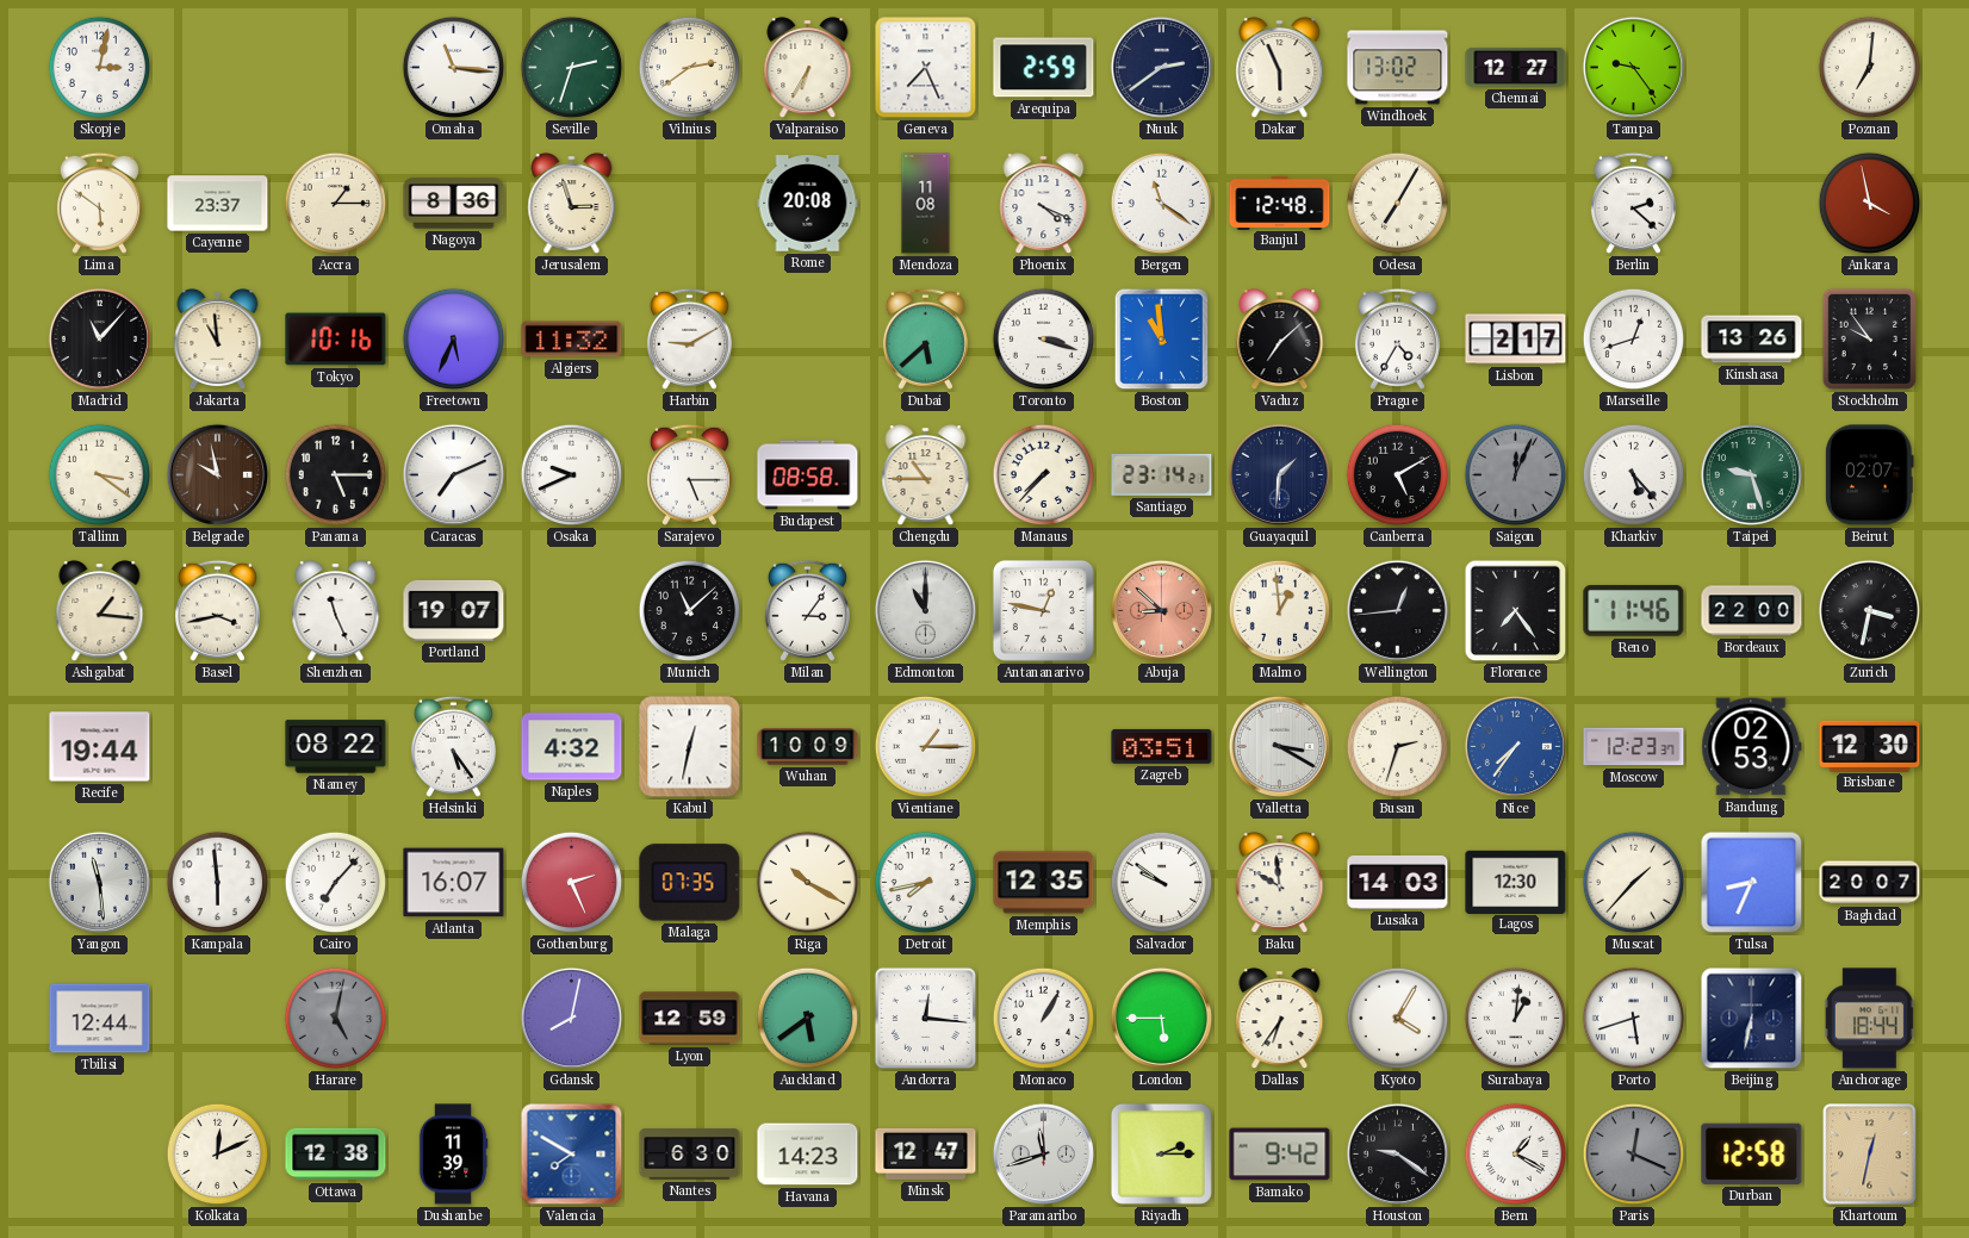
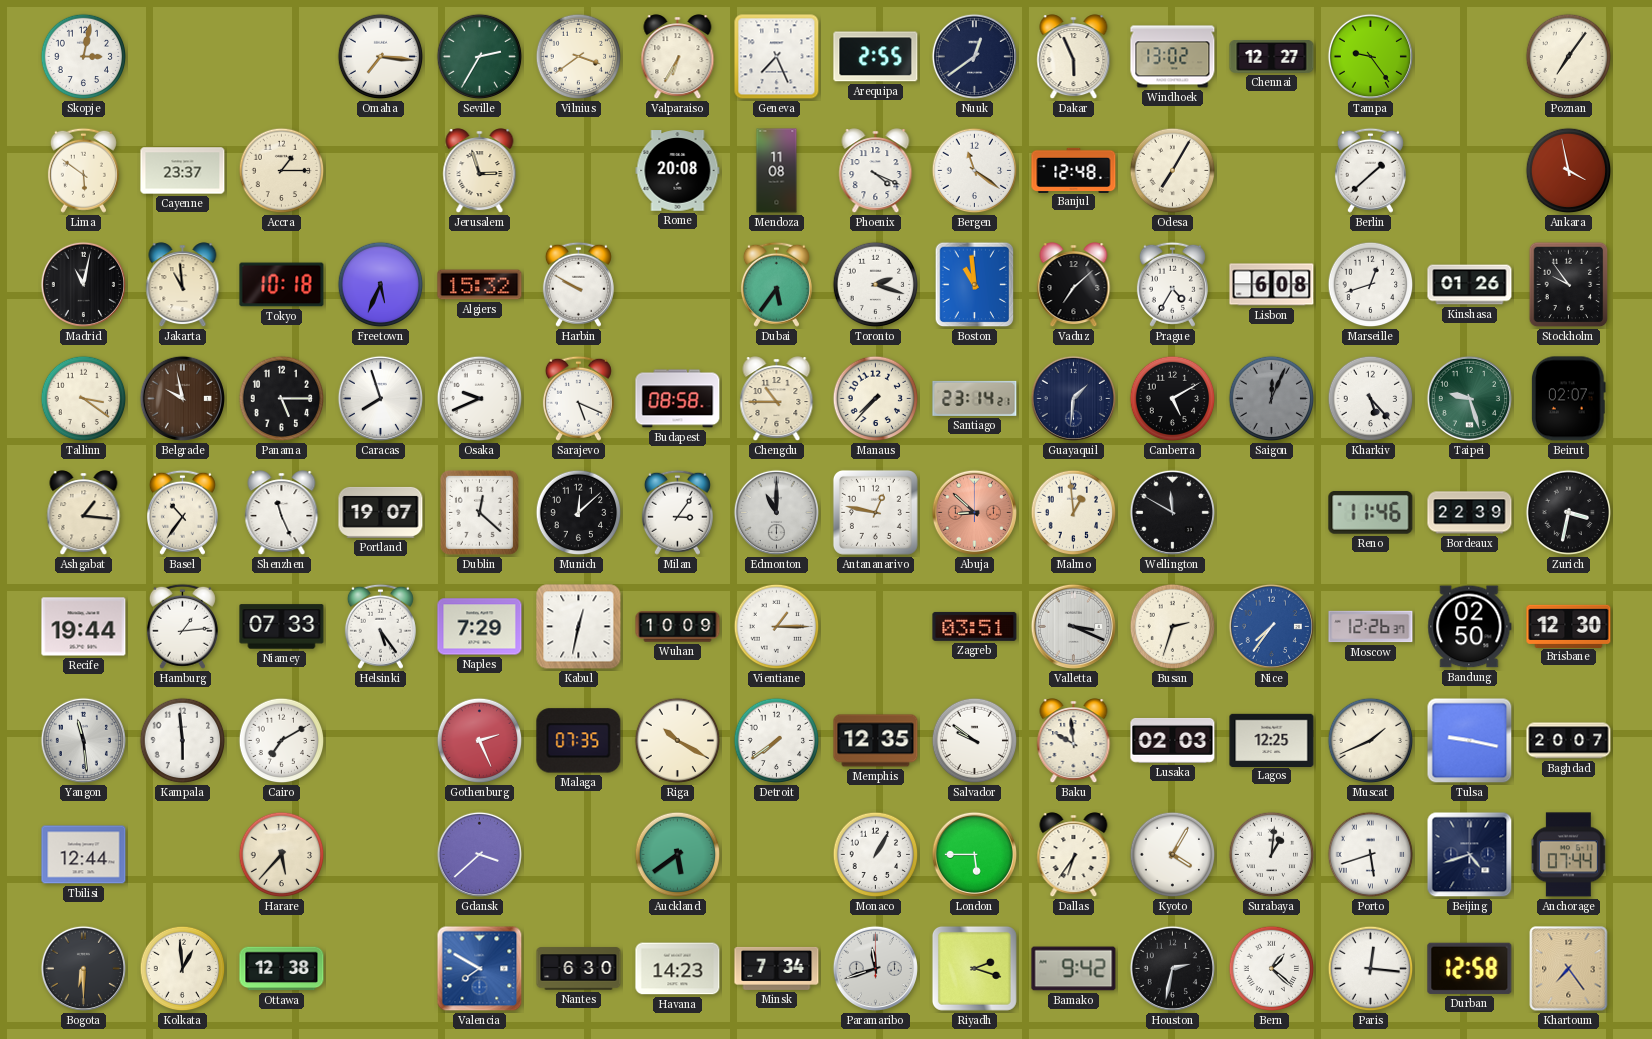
Omaha: 11:16 -> 7:16
Seville: 2:33 -> 2:35
Vilnius: 2:39 -> 3:39
Arequipa: 2:59 -> 2:55
Nuuk: 2:39 -> 12:39
Poznan: 7:01 -> 7:06
Nagoya: 8:36 -> none
Berlin: 2:22 -> 1:38
Madrid: 11:07 -> 11:02
Tokyo: 10:16 -> 10:18
Algiers: 11:32 -> 15:32
Harbin: 9:10 -> 9:50
Dubai: 5:38 -> 5:36
Toronto: 3:18 -> 2:18
Lisbon: 2:17 -> 6:08
Kinshasa: 13:26 -> 01:26
Caracas: 7:11 -> 7:57
Sarajevo: 5:15 -> 5:19
Basel: 3:43 -> 10:36
Dublin: none -> 12:22
Munich: 11:08 -> 12:08
Wellington: 12:44 -> 11:50
Florence: 7:24 -> none
Bordeaux: 22:00 -> 22:39
Hamburg: none -> 1:14
Niamey: 08:22 -> 07:33
Naples: 4:32 -> 7:29
Valletta: 3:20 -> 3:19
Moscow: 12:23 -> 12:26
Bandung: 02:53 -> 02:50
Cairo: 7:07 -> 7:10
Atlanta: 16:07 -> none
Detroit: 7:43 -> 7:39
Lusaka: 14:03 -> 02:03
Lagos: 12:30 -> 12:25
Muscat: 1:37 -> 1:41
Tulsa: 8:34 -> 9:17
Harare: 5:02 -> 5:37
Harare dial: grey -> cream
Gdansk: 8:02 -> 3:38
Lyon: 12:59 -> none
Andorra: 12:16 -> none
Beijing: 6:32 -> 4:42
Anchorage: 18:44 -> 07:44
Bogota: none -> 6:30
Kolkata: 12:11 -> 12:59
Dushanbe: 11:39 -> none
Minsk: 12:47 -> 7:34
Riyadh: 2:15 -> 2:18
Houston: 9:21 -> 2:32
Bern: 1:20 -> 1:22
Paris: 12:19 -> 12:16
Paris dial: grey -> white
Khartoum: 12:32 -> 7:24
